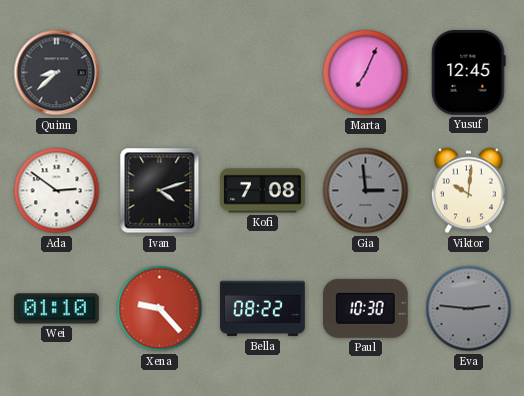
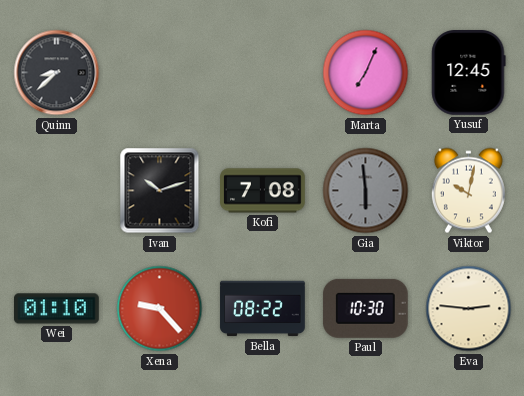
Ada: 2:51 -> none
Ivan: 4:12 -> 10:12
Gia: 2:59 -> 5:59
Viktor: 10:01 -> 10:02
Eva dial: grey -> cream
